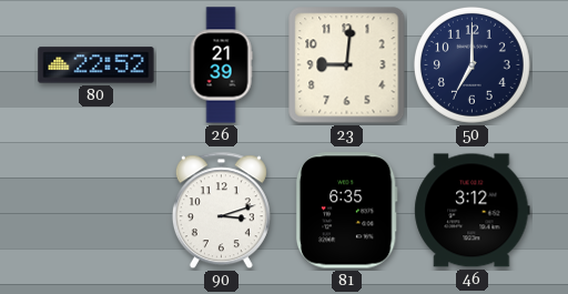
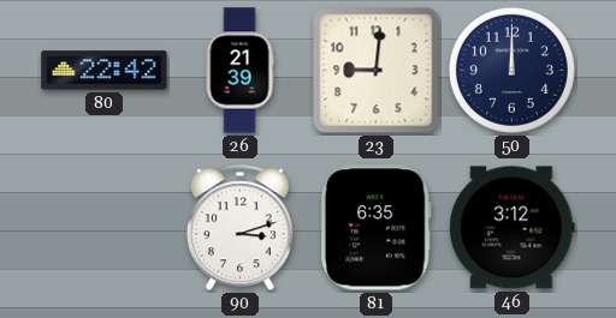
80: 22:52 -> 22:42
50: 7:00 -> 12:00
